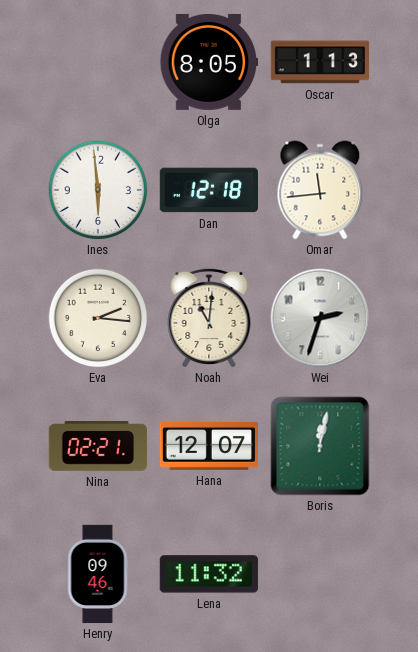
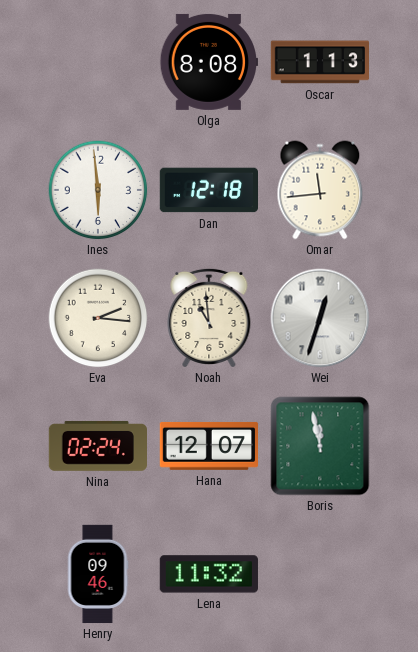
Olga: 8:05 -> 8:08
Noah: 11:01 -> 10:59
Wei: 2:33 -> 12:33
Nina: 02:21 -> 02:24
Boris: 12:02 -> 11:58
